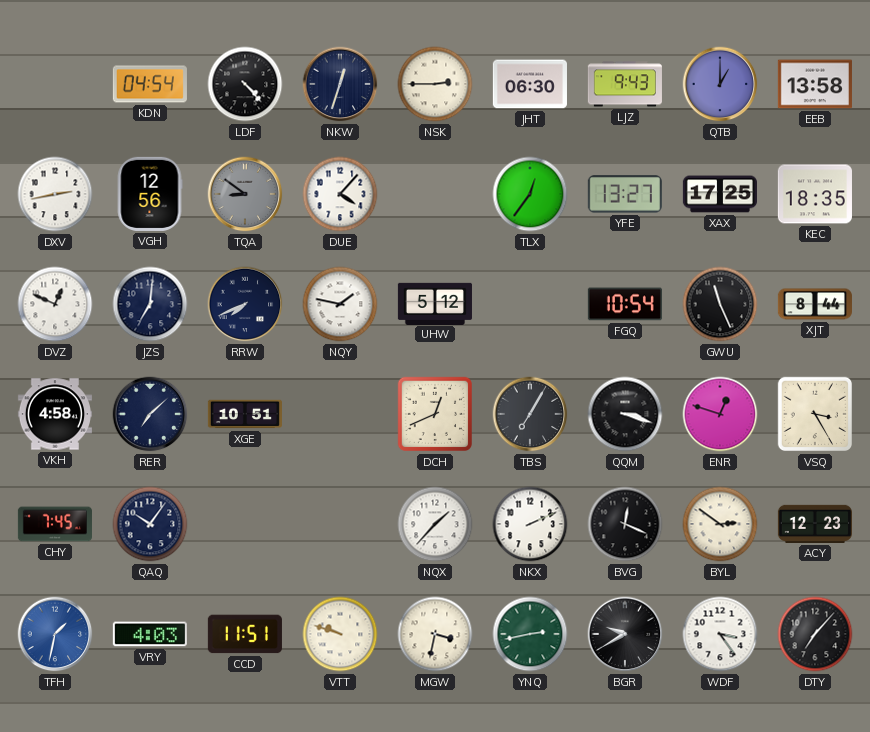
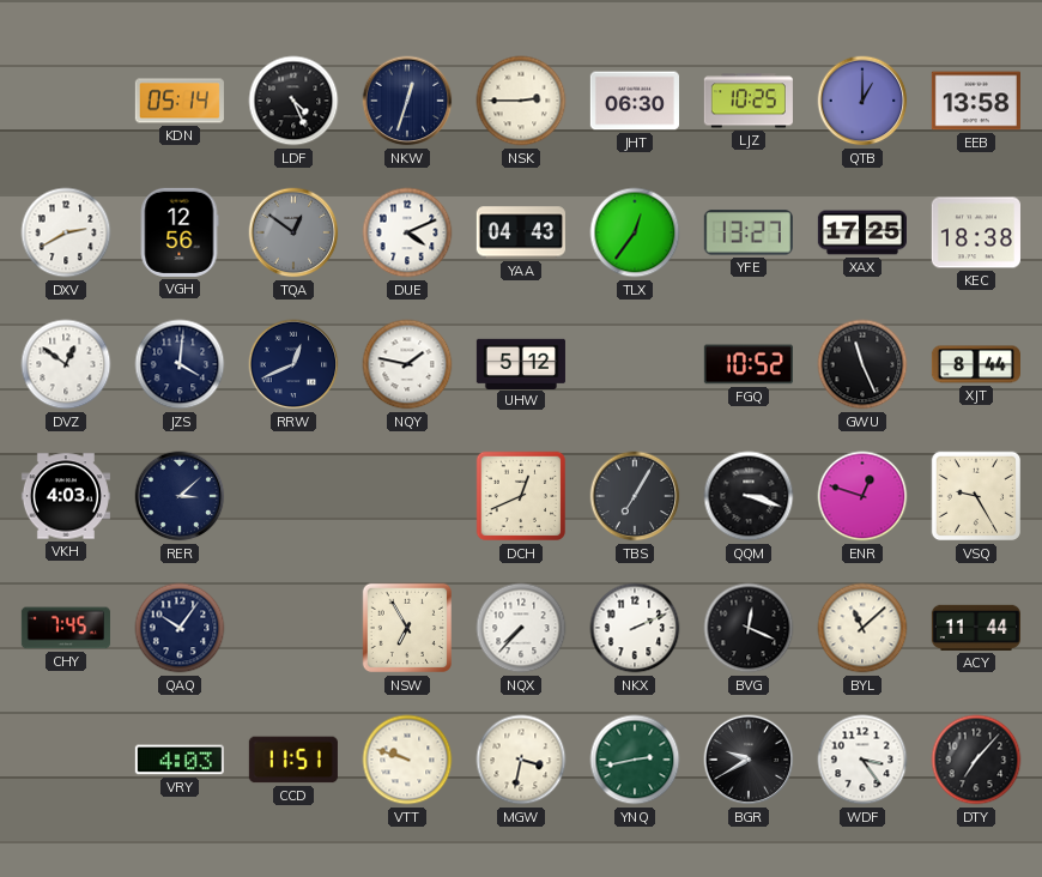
KDN: 04:54 -> 05:14
LDF: 4:23 -> 4:26
LJZ: 9:43 -> 10:25
DXV: 2:43 -> 2:40
TQA: 8:51 -> 12:51
DUE: 4:07 -> 4:11
YAA: none -> 04:43
KEC: 18:35 -> 18:38
DVZ: 12:49 -> 12:51
JZS: 7:01 -> 4:01
RRW: 7:41 -> 12:41
FGQ: 10:54 -> 10:52
VKH: 4:58 -> 4:03
RER: 7:08 -> 3:08
XGE: 10:51 -> none
VSQ: 3:25 -> 9:25
NSW: none -> 6:55
NQX: 1:37 -> 7:37
BYL: 2:51 -> 11:08
ACY: 12:23 -> 11:44
TFH: 1:32 -> none
